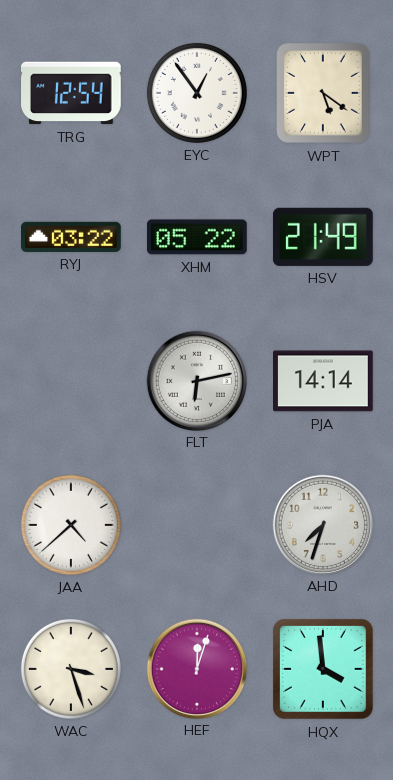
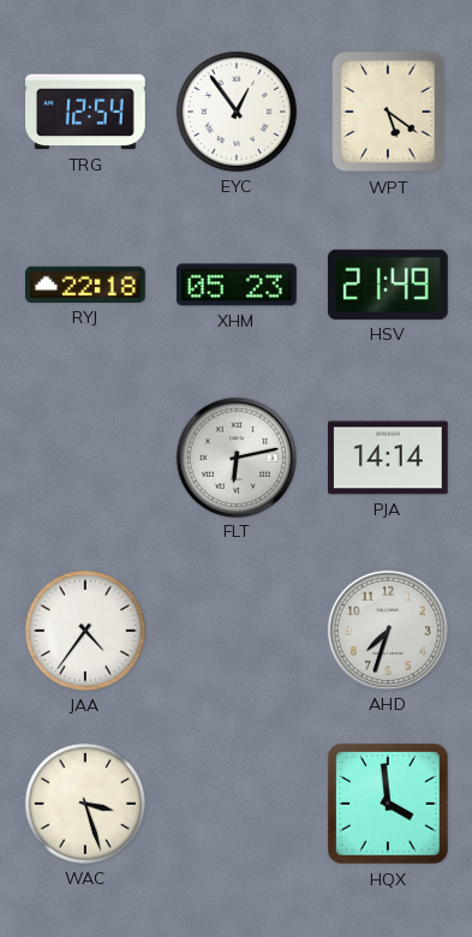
RYJ: 03:22 -> 22:18
XHM: 05:22 -> 05:23
JAA: 4:38 -> 4:36
HEF: 12:03 -> none
